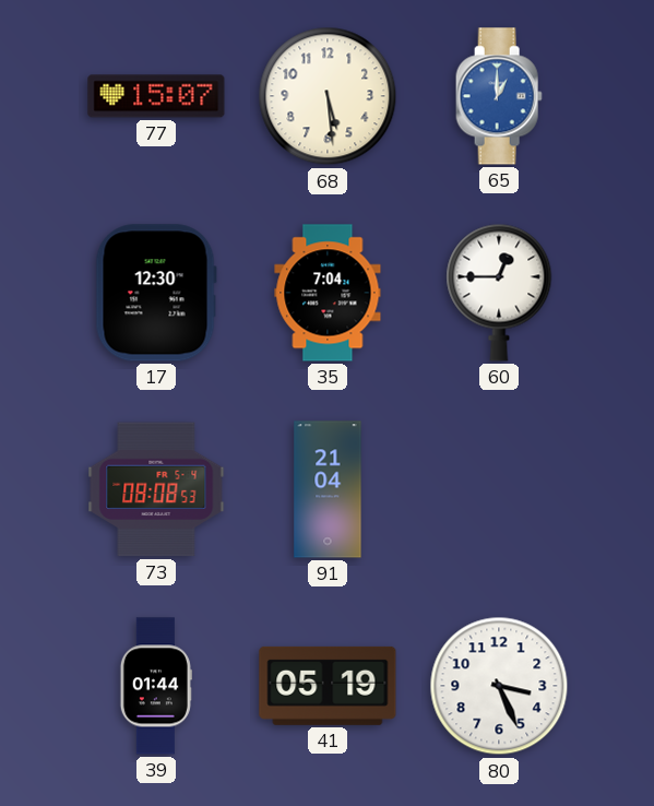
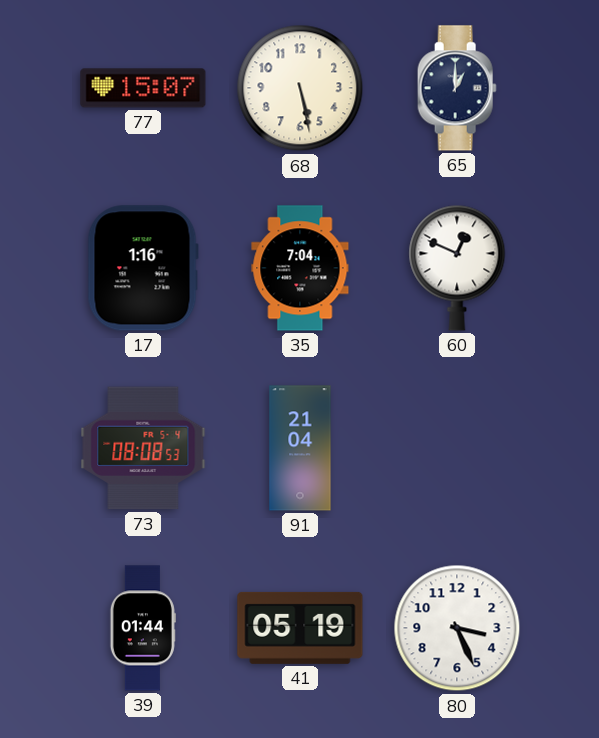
68: 5:29 -> 5:28
65 dial: blue -> navy
17: 12:30 -> 1:16
60: 12:45 -> 12:49
